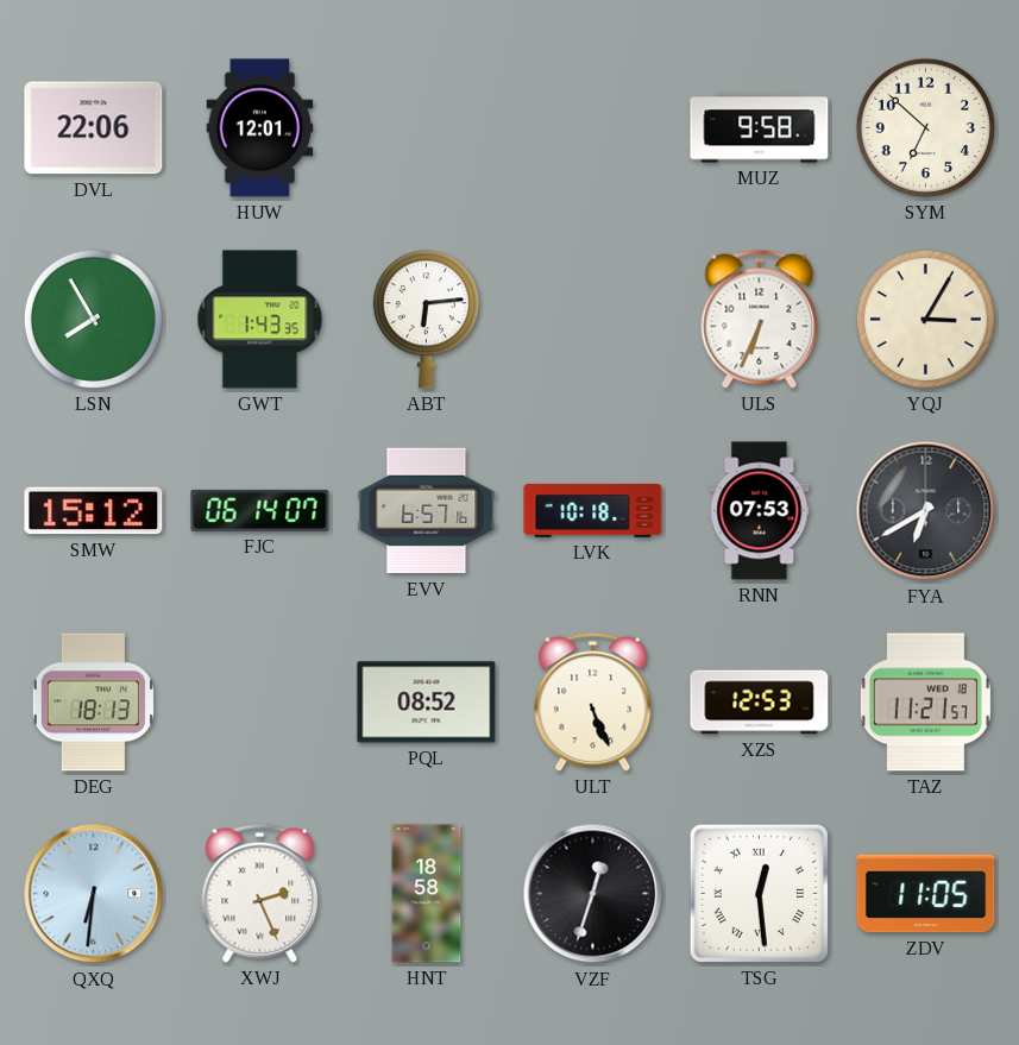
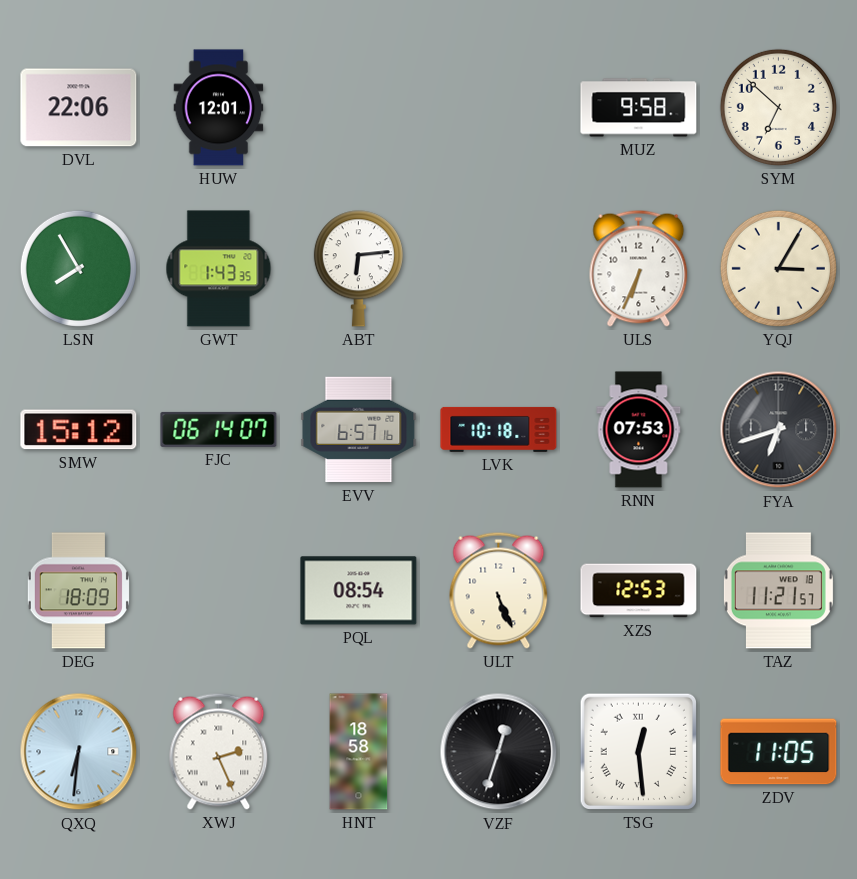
FYA: 6:40 -> 6:42
DEG: 18:13 -> 18:09
PQL: 08:52 -> 08:54
